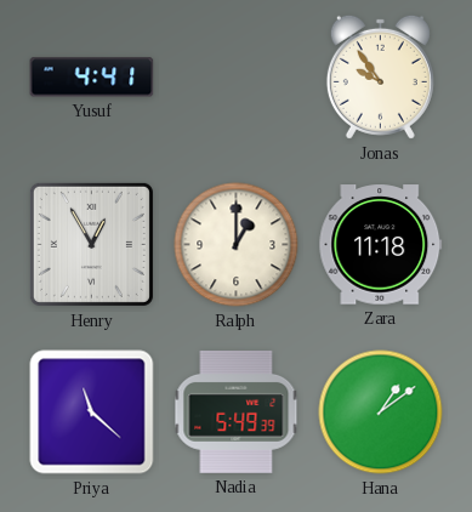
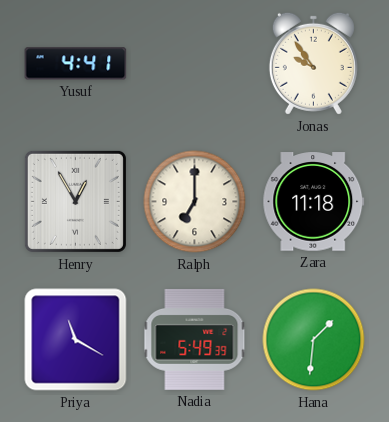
Ralph: 1:00 -> 7:00
Priya: 11:22 -> 11:20
Hana: 1:09 -> 1:31
